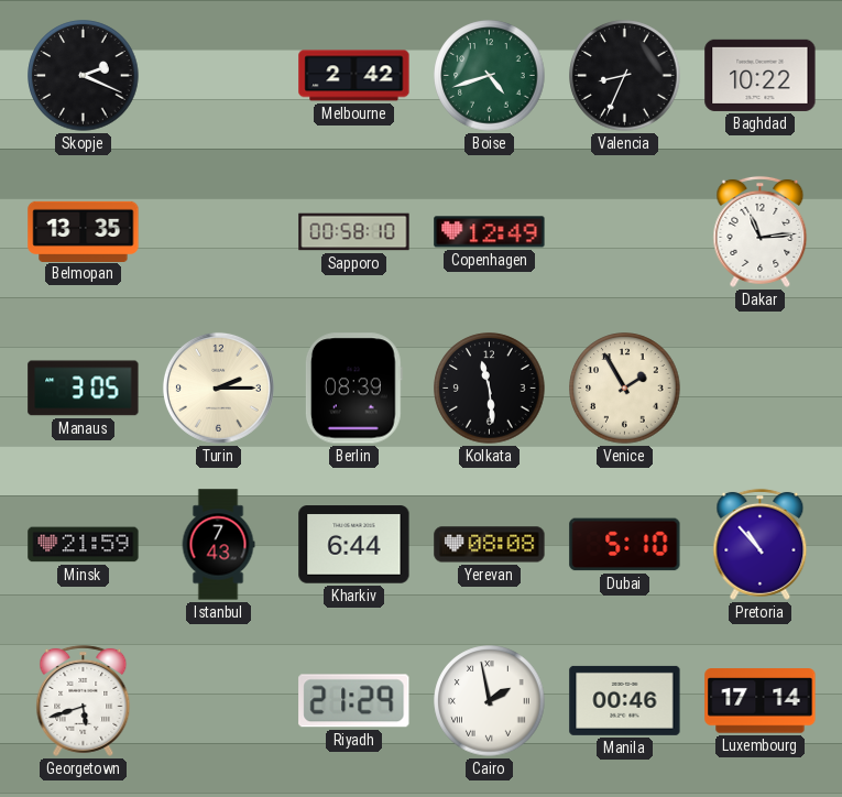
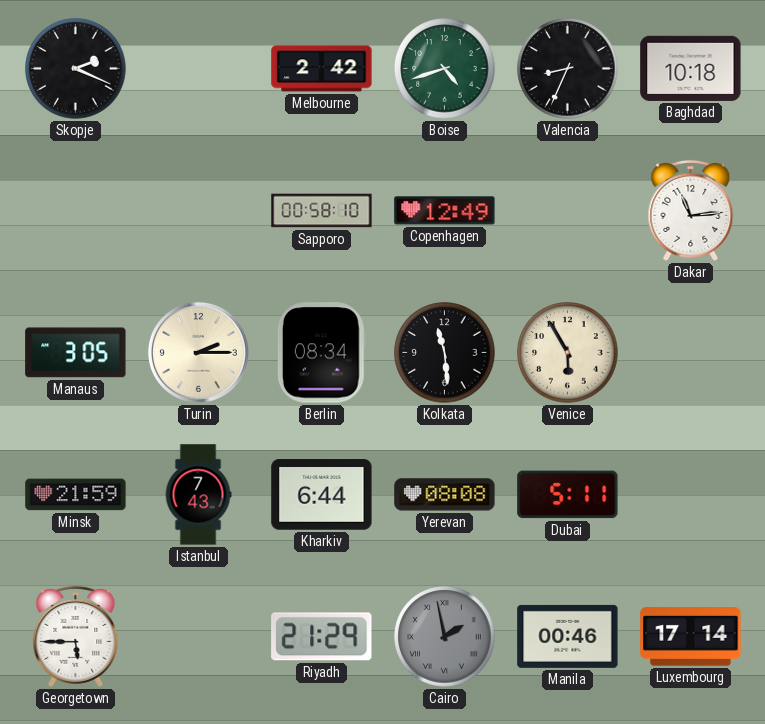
Baghdad: 10:22 -> 10:18
Belmopan: 13:35 -> none
Berlin: 08:39 -> 08:34
Venice: 1:55 -> 5:55
Dubai: 5:10 -> 5:11
Pretoria: 10:53 -> none
Georgetown: 5:42 -> 5:45
Cairo dial: white -> grey
